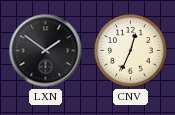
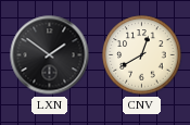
CNV: 12:34 -> 12:40
